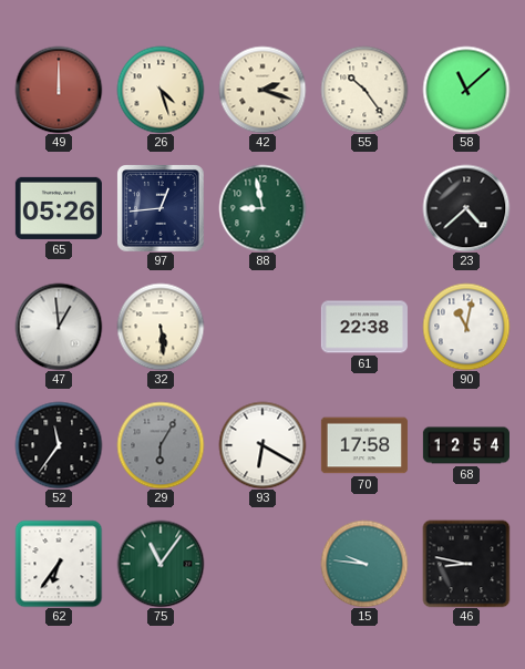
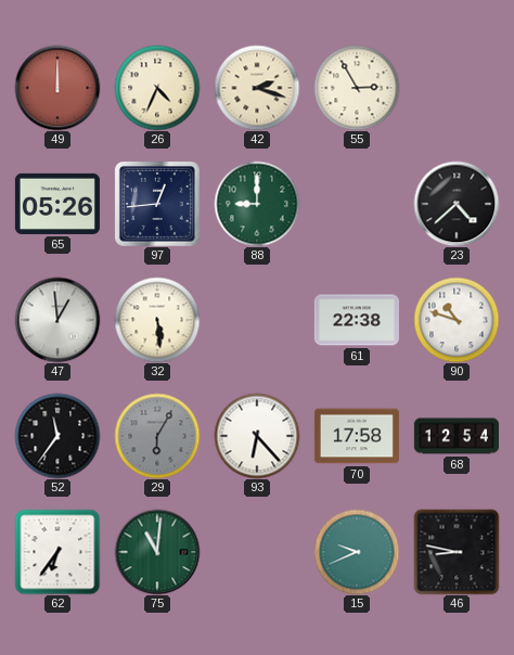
26: 4:27 -> 4:34
55: 10:24 -> 2:55
58: 11:08 -> none
88: 8:58 -> 9:00
90: 11:02 -> 10:48
93: 6:20 -> 6:23
75: 11:06 -> 11:01
15: 9:46 -> 9:41
